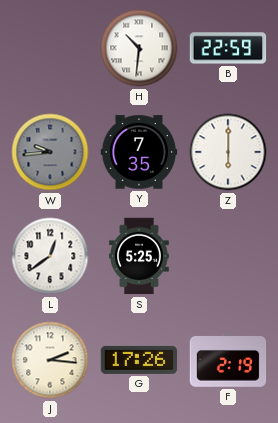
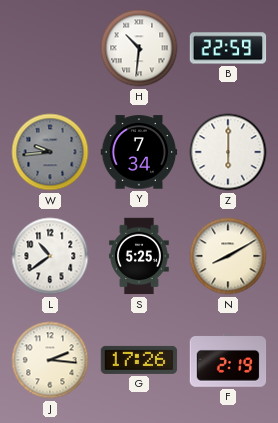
Y: 7:35 -> 7:34
L: 12:39 -> 10:39
N: none -> 8:10
